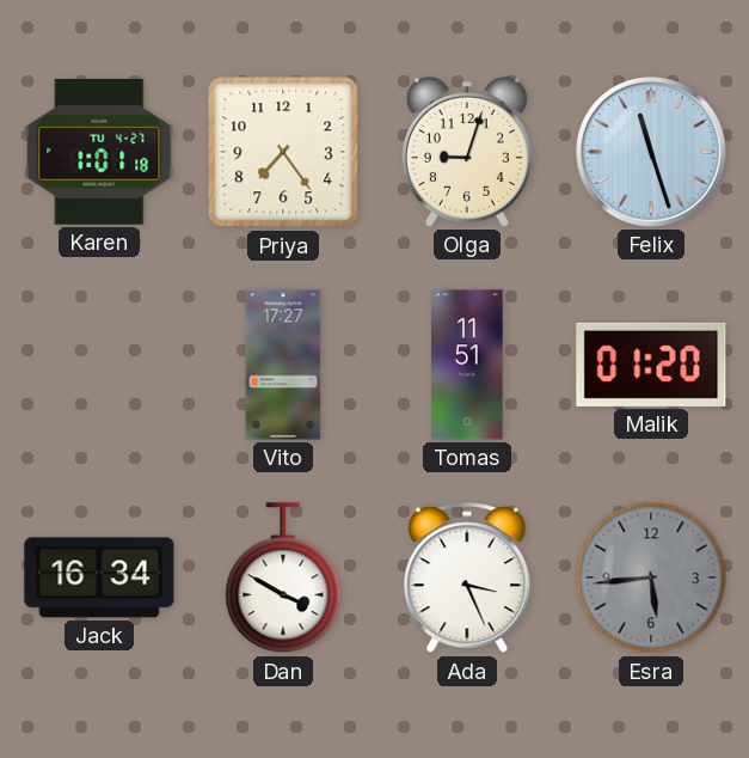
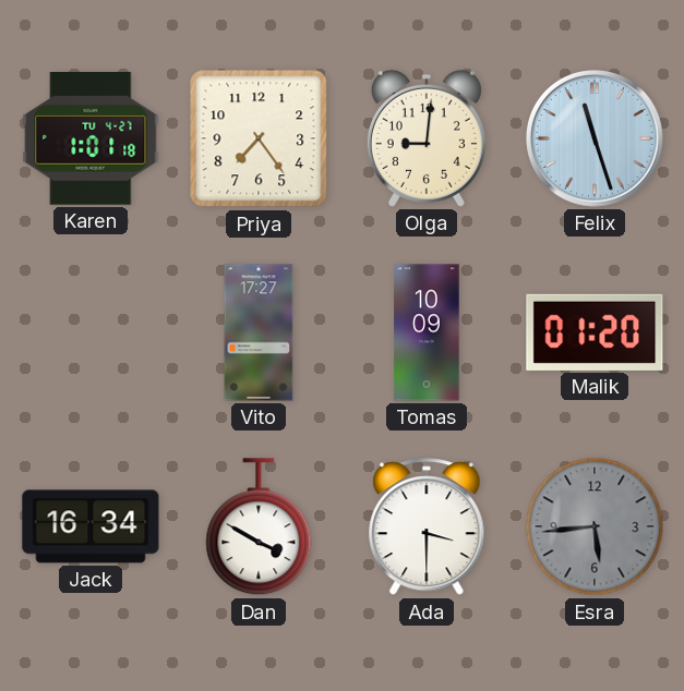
Olga: 9:03 -> 9:01
Tomas: 11:51 -> 10:09
Ada: 3:26 -> 3:30
